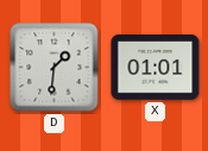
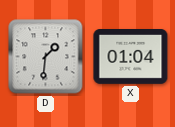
X: 01:01 -> 01:04
